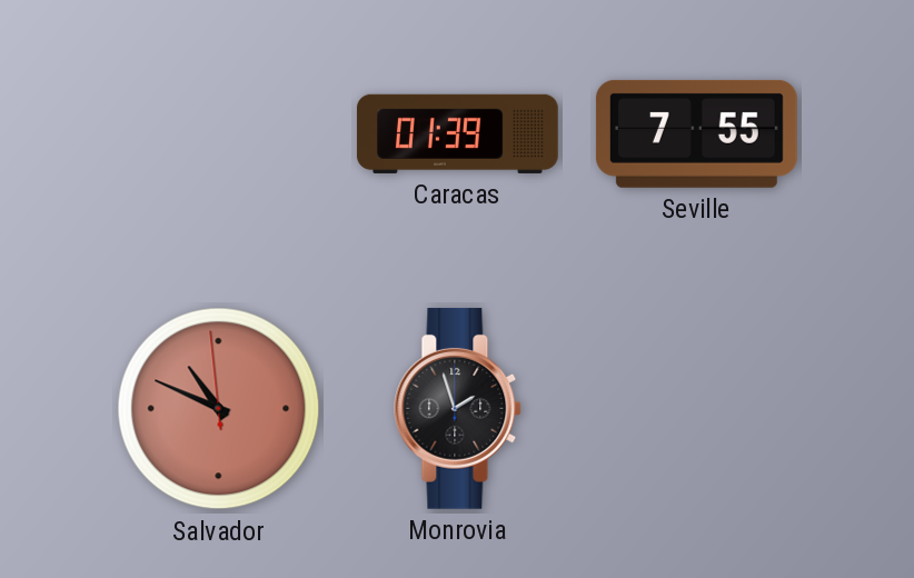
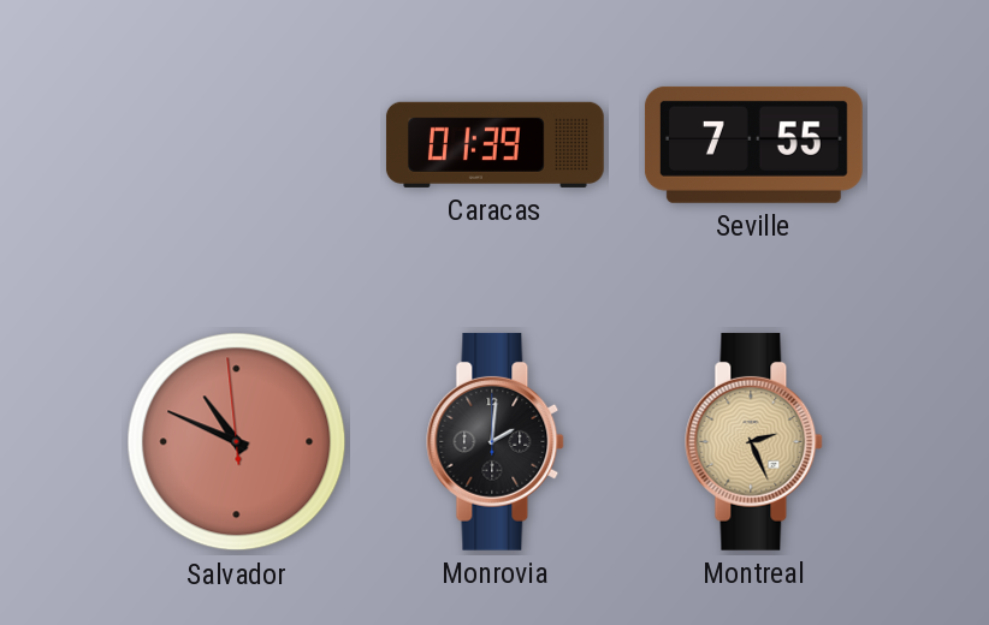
Monrovia: 1:57 -> 2:01
Montreal: none -> 2:26
